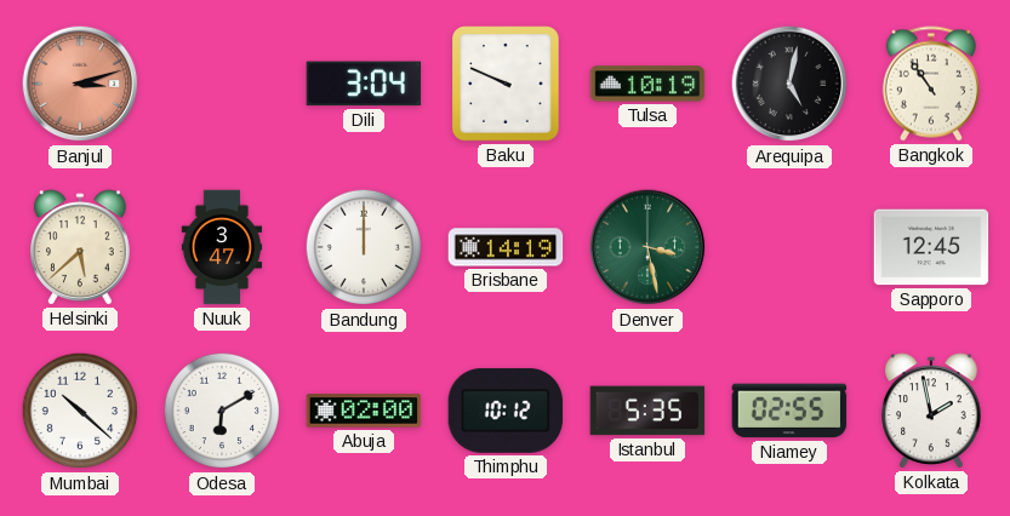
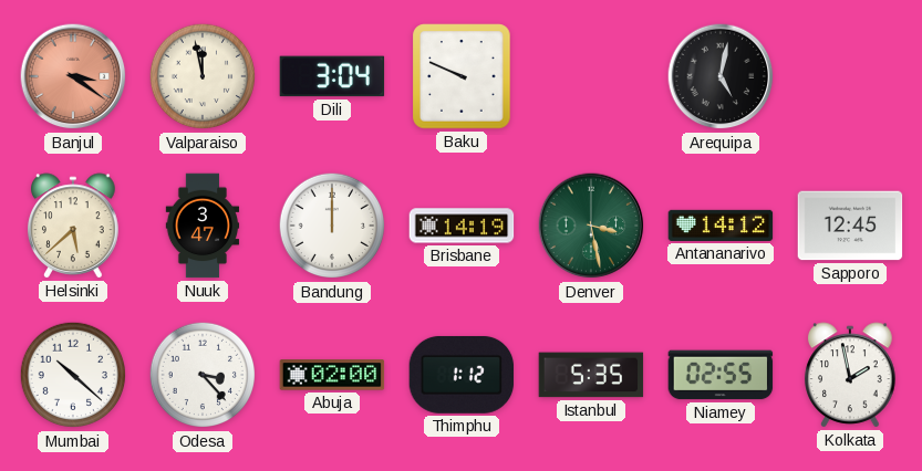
Banjul: 3:12 -> 3:21
Valparaiso: none -> 11:58
Tulsa: 10:19 -> none
Bangkok: 10:54 -> none
Antananarivo: none -> 14:12
Odesa: 6:10 -> 3:23
Thimphu: 10:12 -> 1:12
